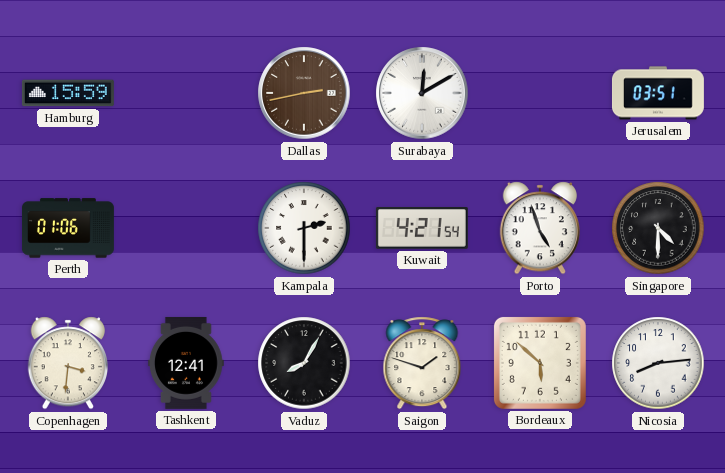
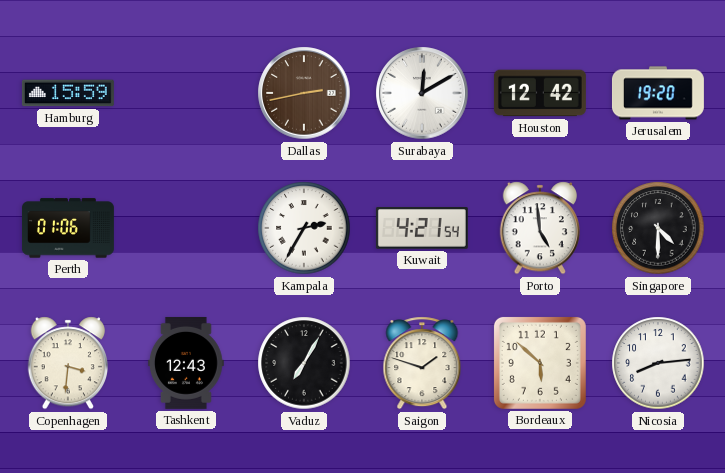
Houston: none -> 12:42
Jerusalem: 03:51 -> 19:20
Kampala: 2:30 -> 2:35
Porto: 4:57 -> 4:59
Tashkent: 12:41 -> 12:43
Vaduz: 8:05 -> 7:05
